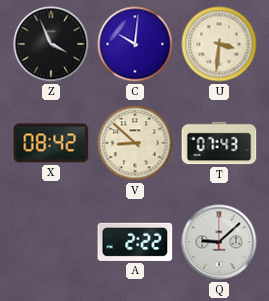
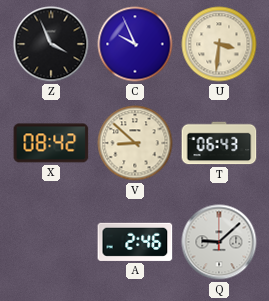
C: 10:01 -> 9:56
T: 07:43 -> 06:43
A: 2:22 -> 2:46
